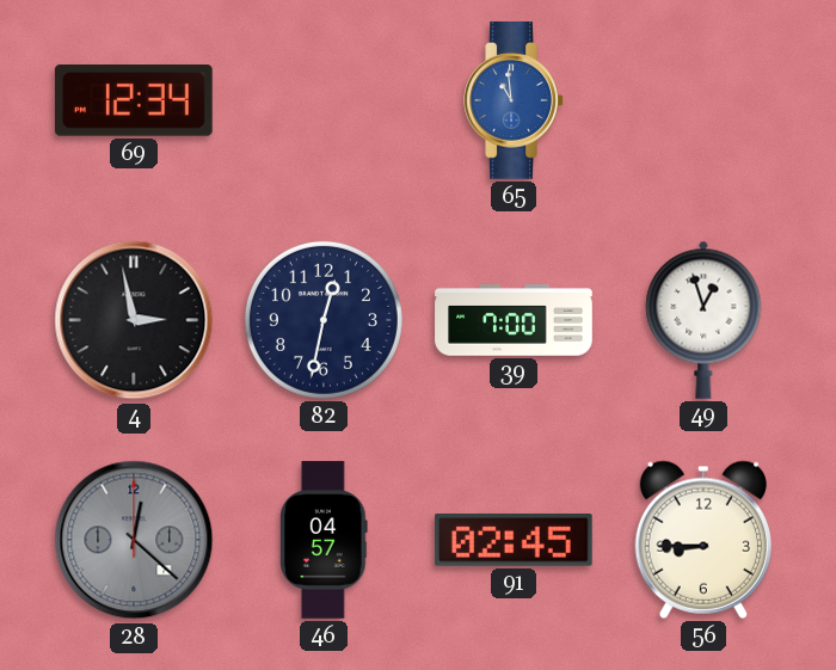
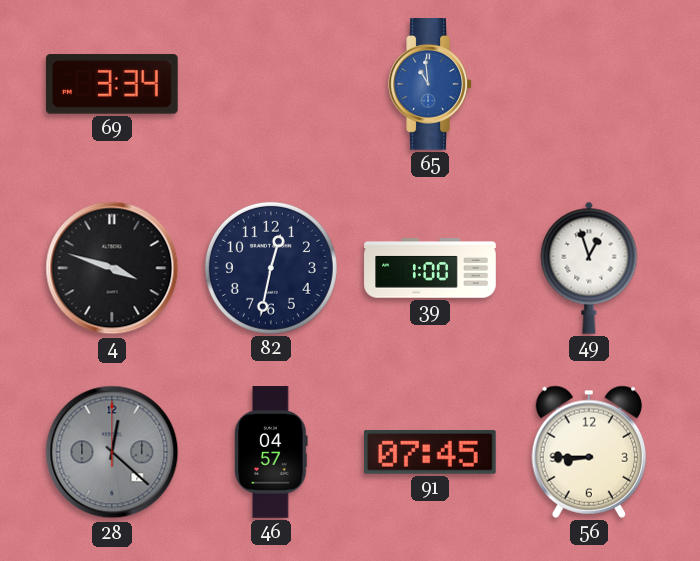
69: 12:34 -> 3:34
4: 2:58 -> 3:48
39: 7:00 -> 1:00
91: 02:45 -> 07:45
